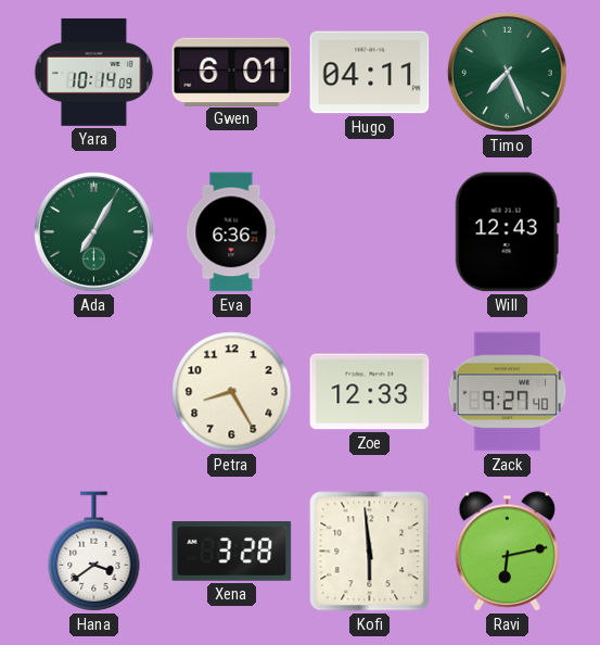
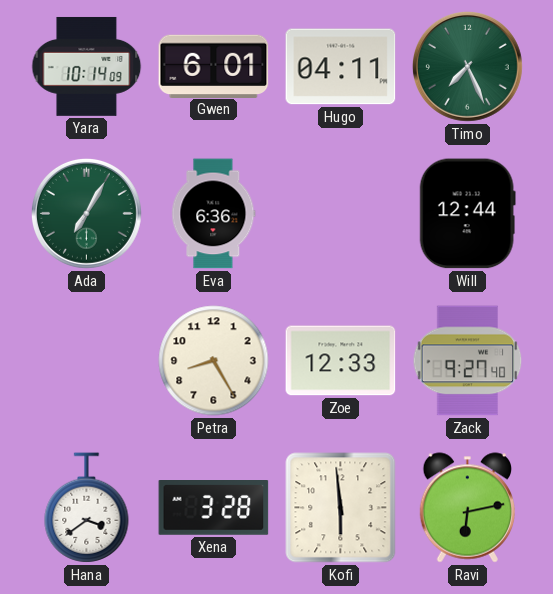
Will: 12:43 -> 12:44
